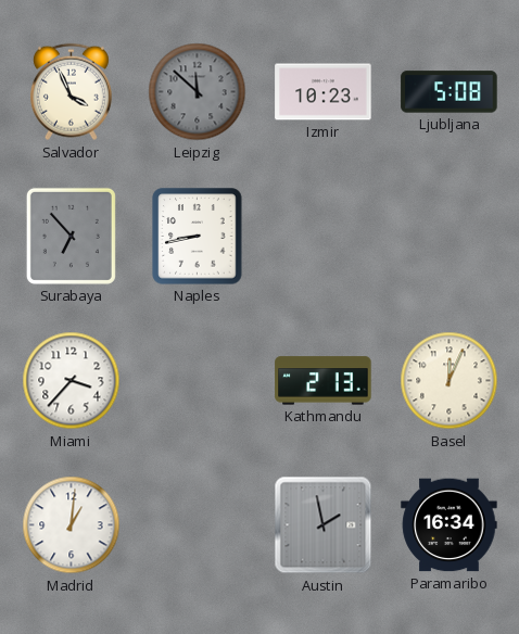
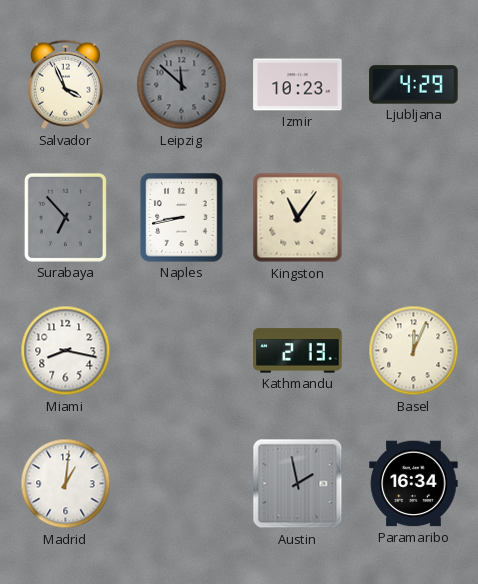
Ljubljana: 5:08 -> 4:29
Kingston: none -> 11:06
Miami: 3:37 -> 8:17
